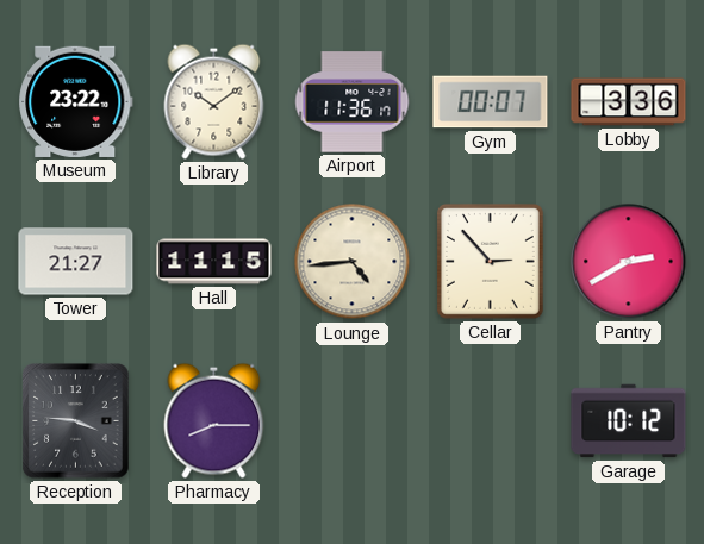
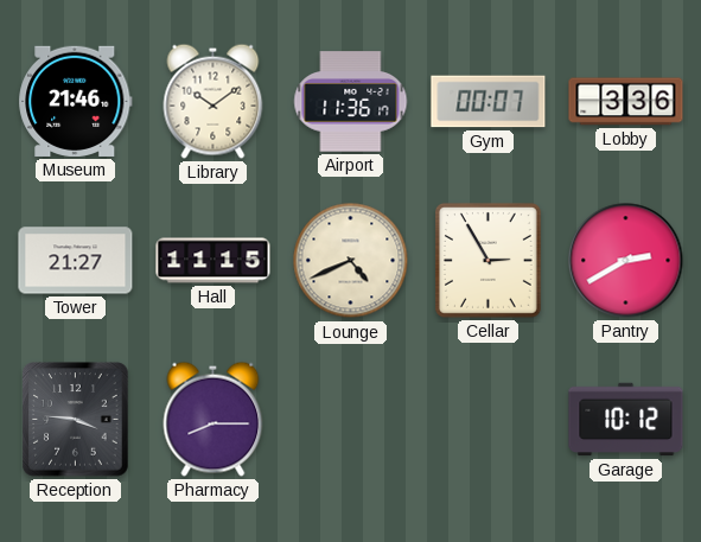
Museum: 23:22 -> 21:46
Lounge: 4:44 -> 4:41
Cellar: 2:53 -> 2:55
